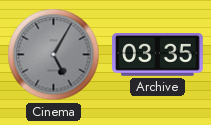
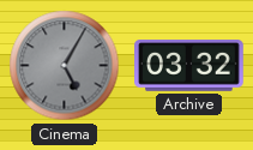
Archive: 03:35 -> 03:32
